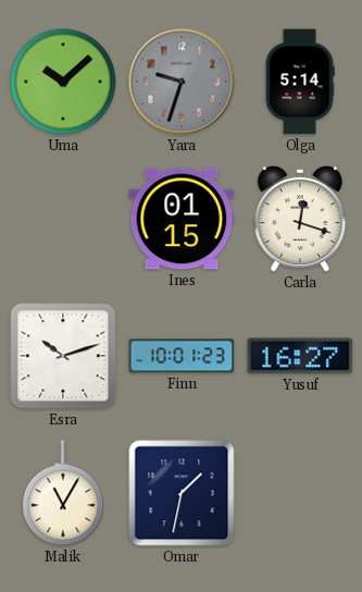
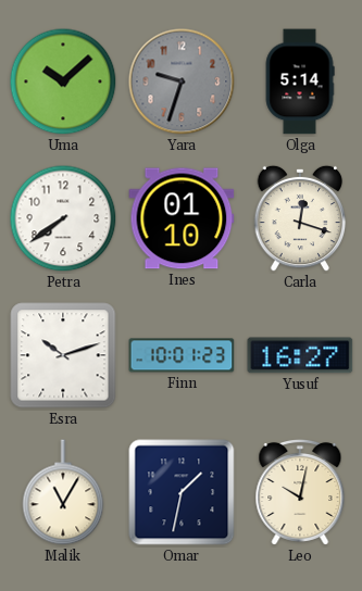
Petra: none -> 7:39
Ines: 01:15 -> 01:10
Leo: none -> 10:02
